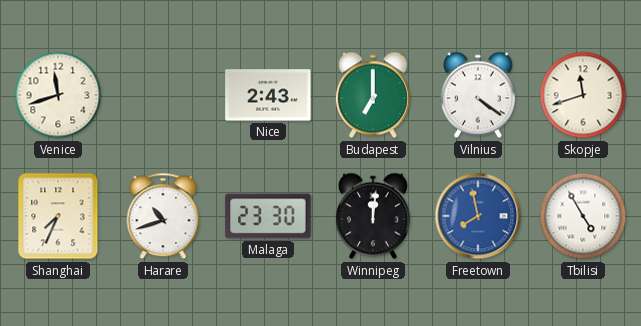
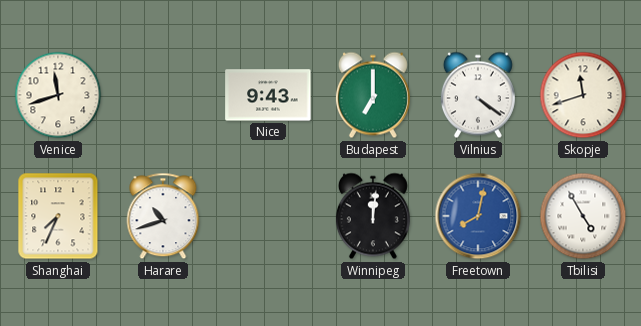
Nice: 2:43 -> 9:43
Malaga: 23:30 -> none
Freetown: 7:58 -> 8:02
